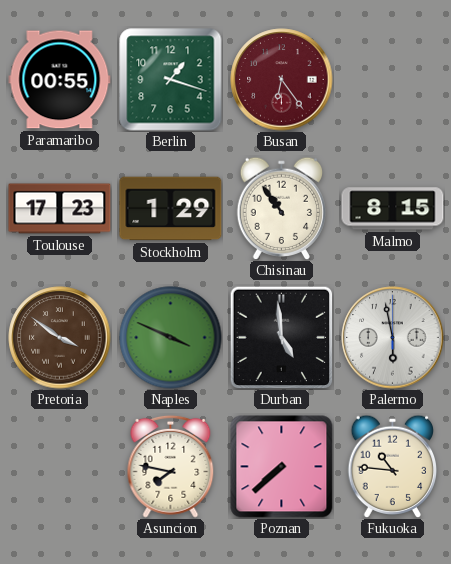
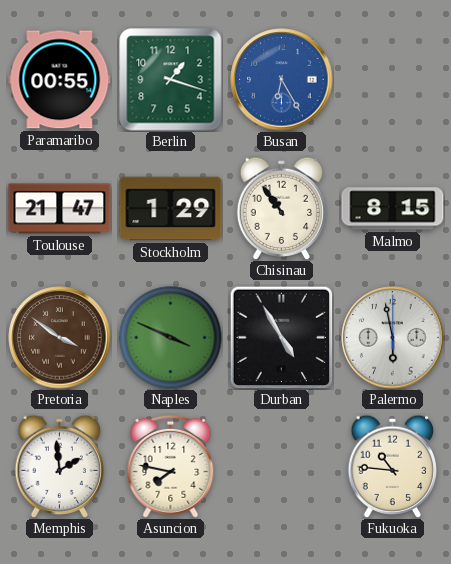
Busan: 6:24 -> 6:25
Busan dial: burgundy -> blue
Toulouse: 17:23 -> 21:47
Durban: 4:59 -> 4:55
Memphis: none -> 1:59
Poznan: 7:38 -> none
